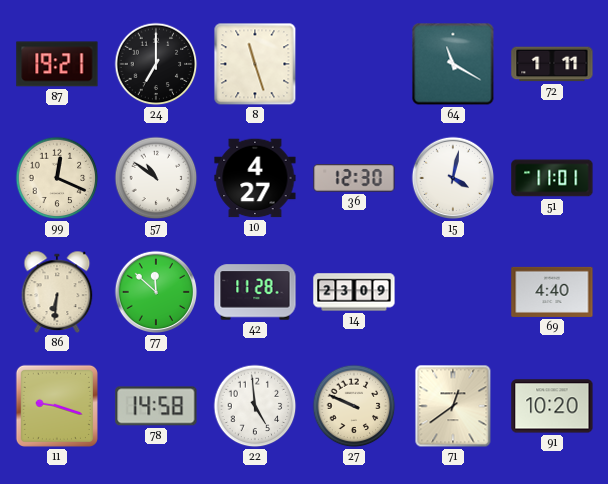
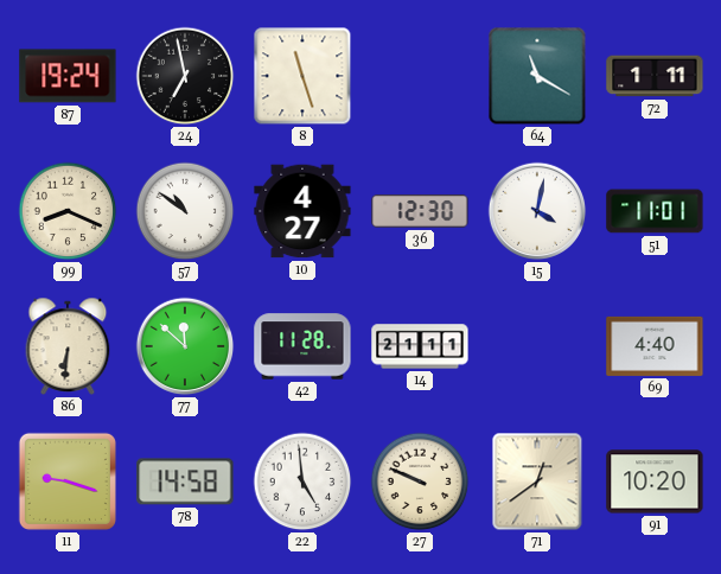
87: 19:21 -> 19:24
24: 7:00 -> 6:58
99: 12:19 -> 8:19
14: 23:09 -> 21:11
